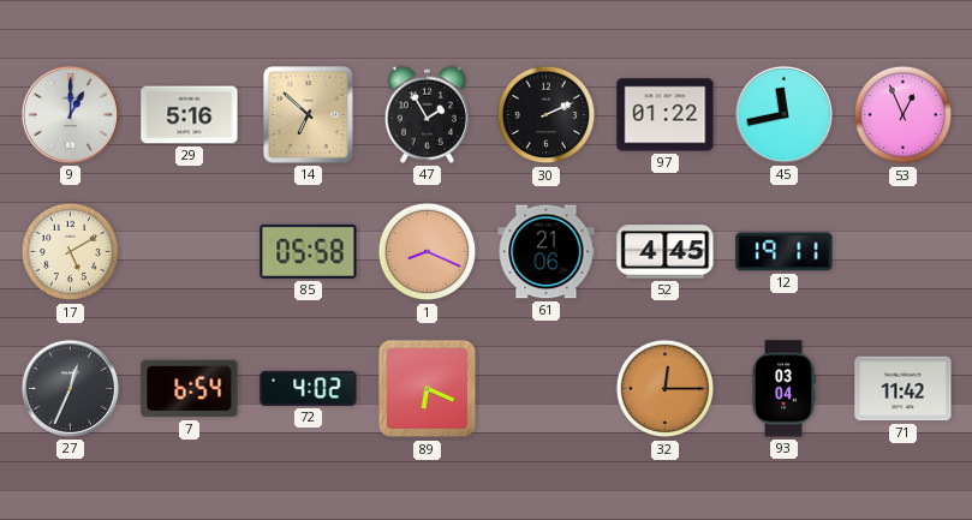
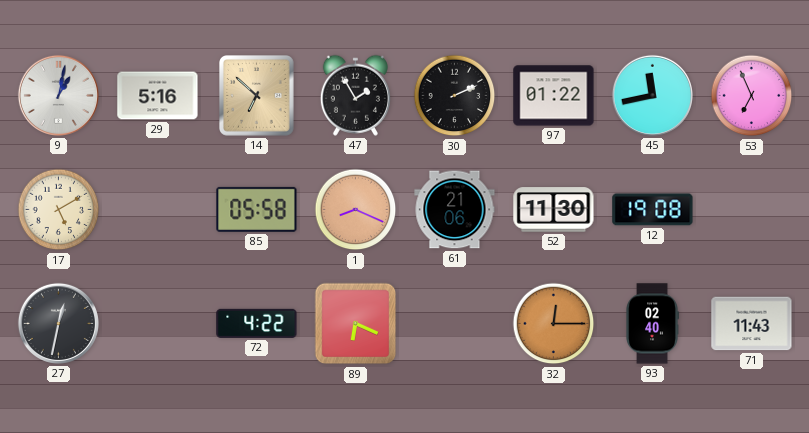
9: 1:00 -> 1:02
53: 12:56 -> 6:56
52: 4:45 -> 11:30
12: 19:11 -> 19:08
27: 12:34 -> 12:32
7: 6:54 -> none
72: 4:02 -> 4:22
93: 03:04 -> 02:40
71: 11:42 -> 11:43
